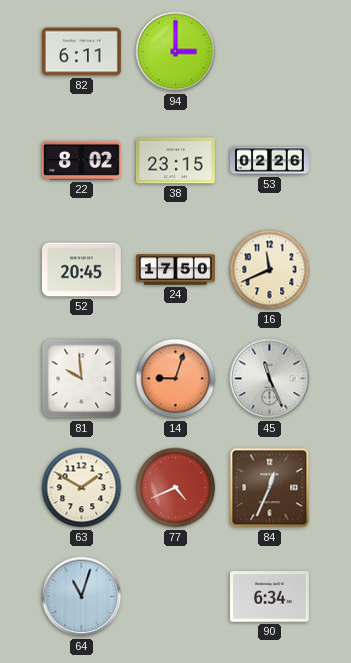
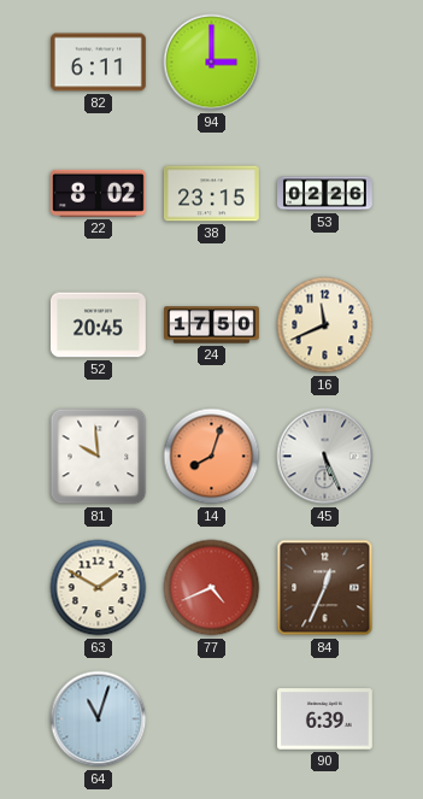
14: 9:03 -> 8:03
45: 11:26 -> 5:26
90: 6:34 -> 6:39
